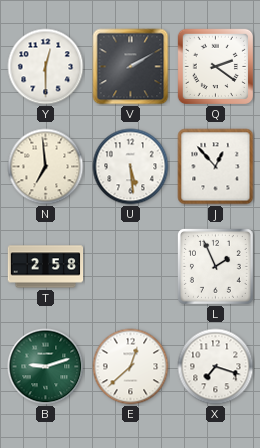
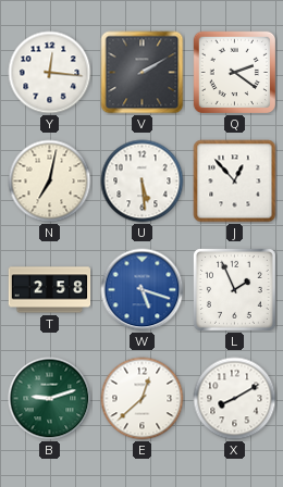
Y: 12:30 -> 12:16
N: 6:59 -> 7:02
W: none -> 5:18
X: 7:18 -> 8:10
